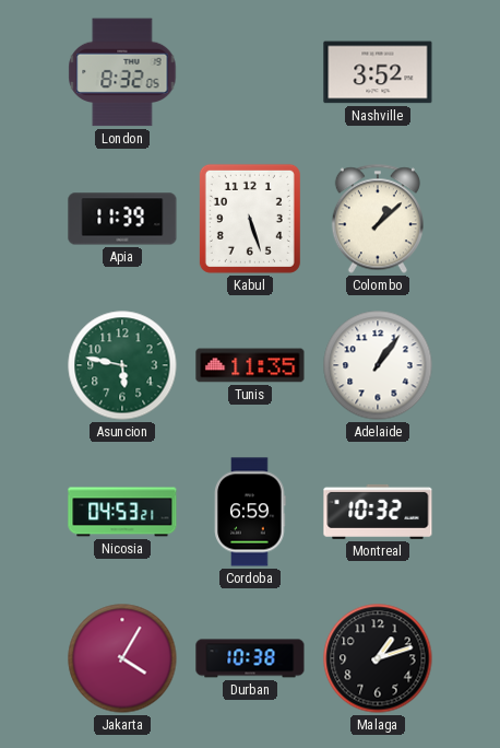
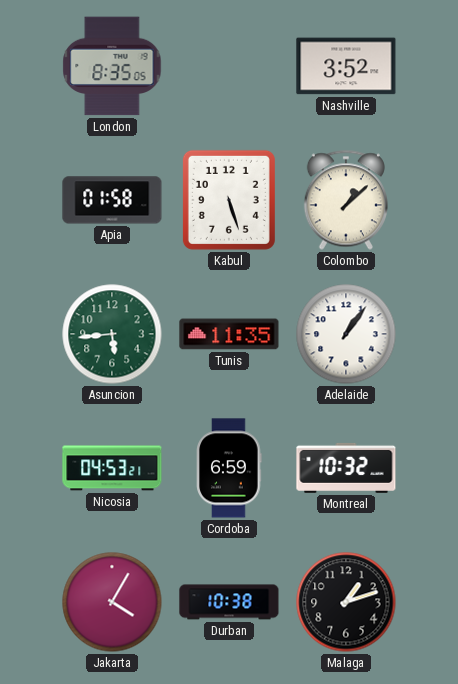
London: 8:32 -> 8:35
Apia: 11:39 -> 01:58
Asuncion: 5:47 -> 5:44
